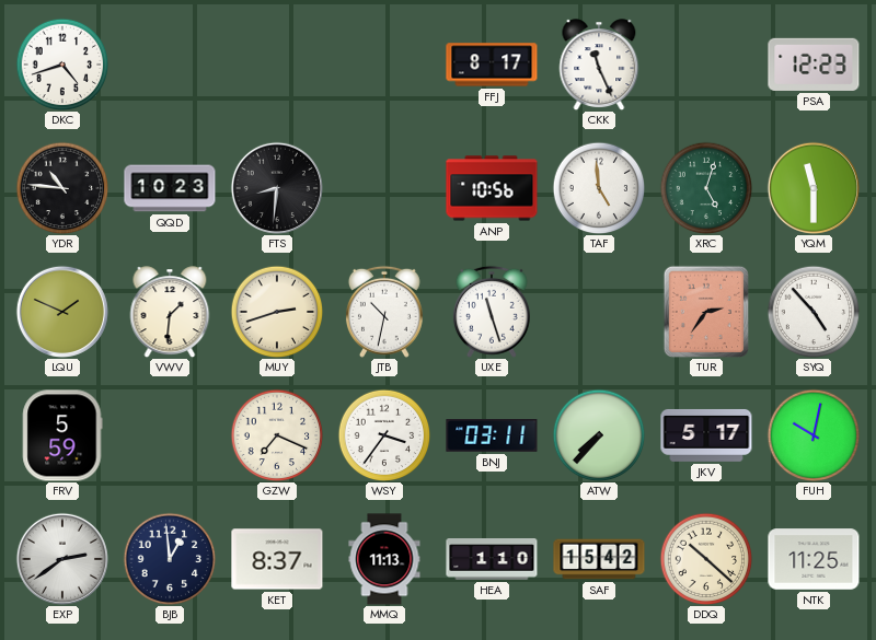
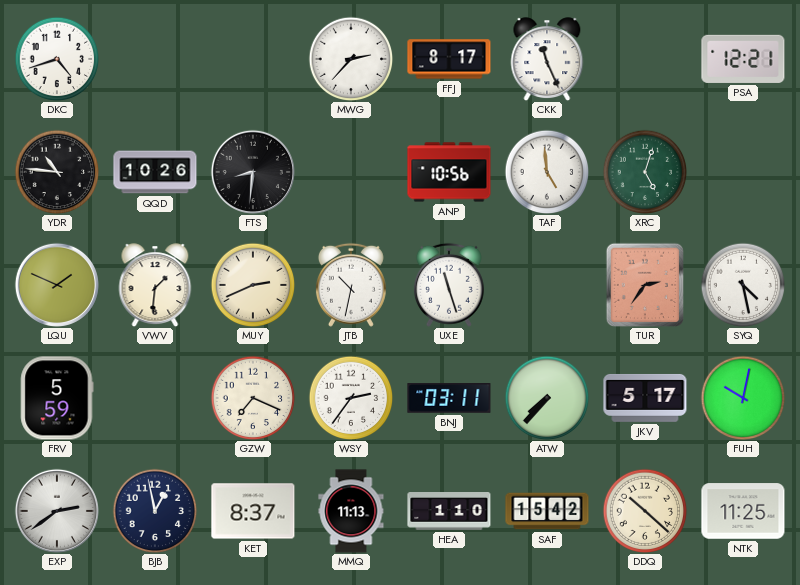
MWG: none -> 2:37
PSA: 12:23 -> 12:21
QQD: 10:23 -> 10:26
YQM: 11:30 -> none
MUY: 2:42 -> 2:41
SYQ: 4:53 -> 4:28
WSY: 3:36 -> 2:36
BJB: 12:59 -> 12:58
